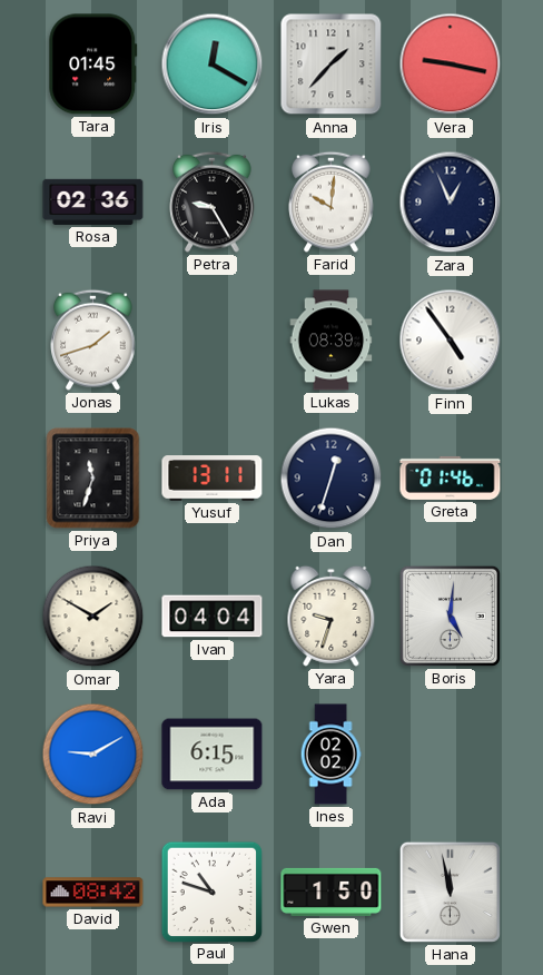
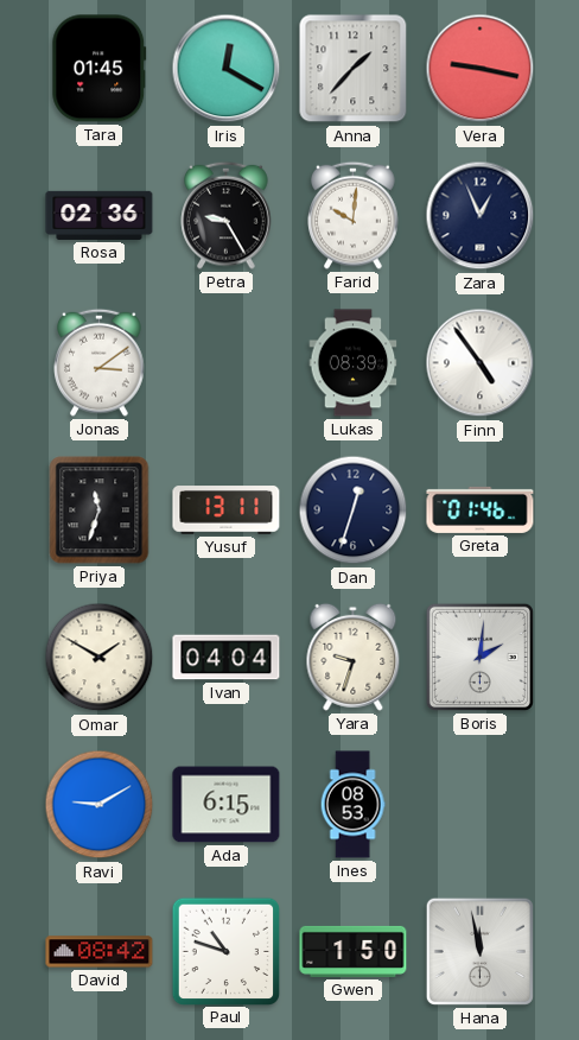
Jonas: 1:42 -> 3:09
Boris: 5:01 -> 2:01
Ines: 02:02 -> 08:53
